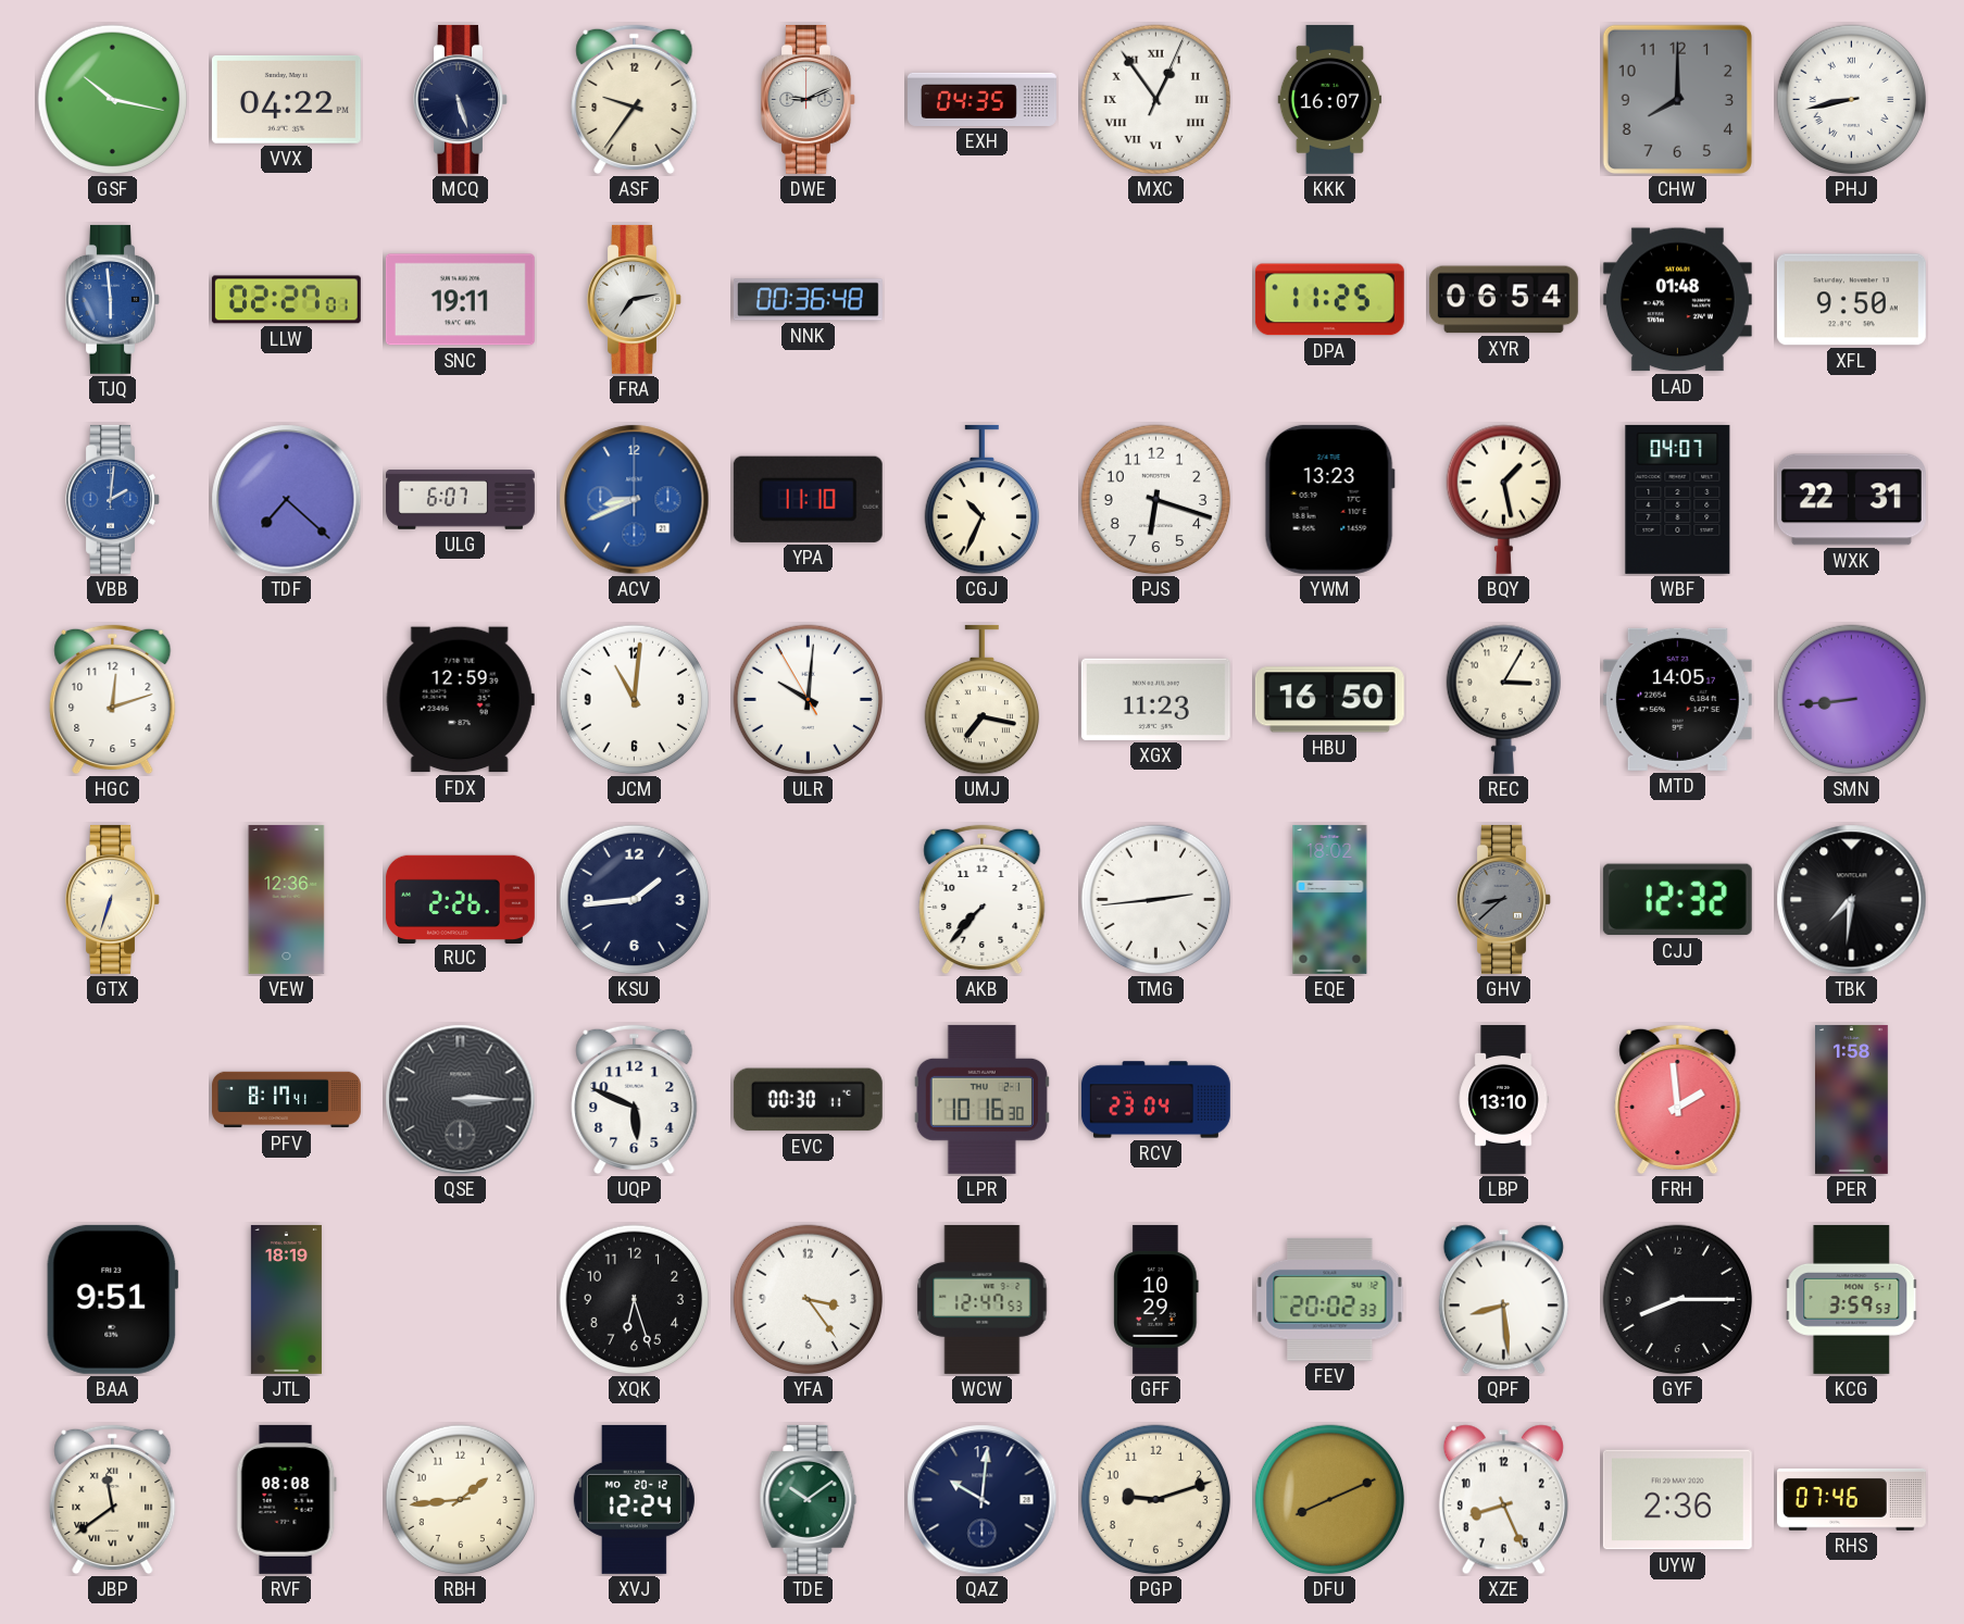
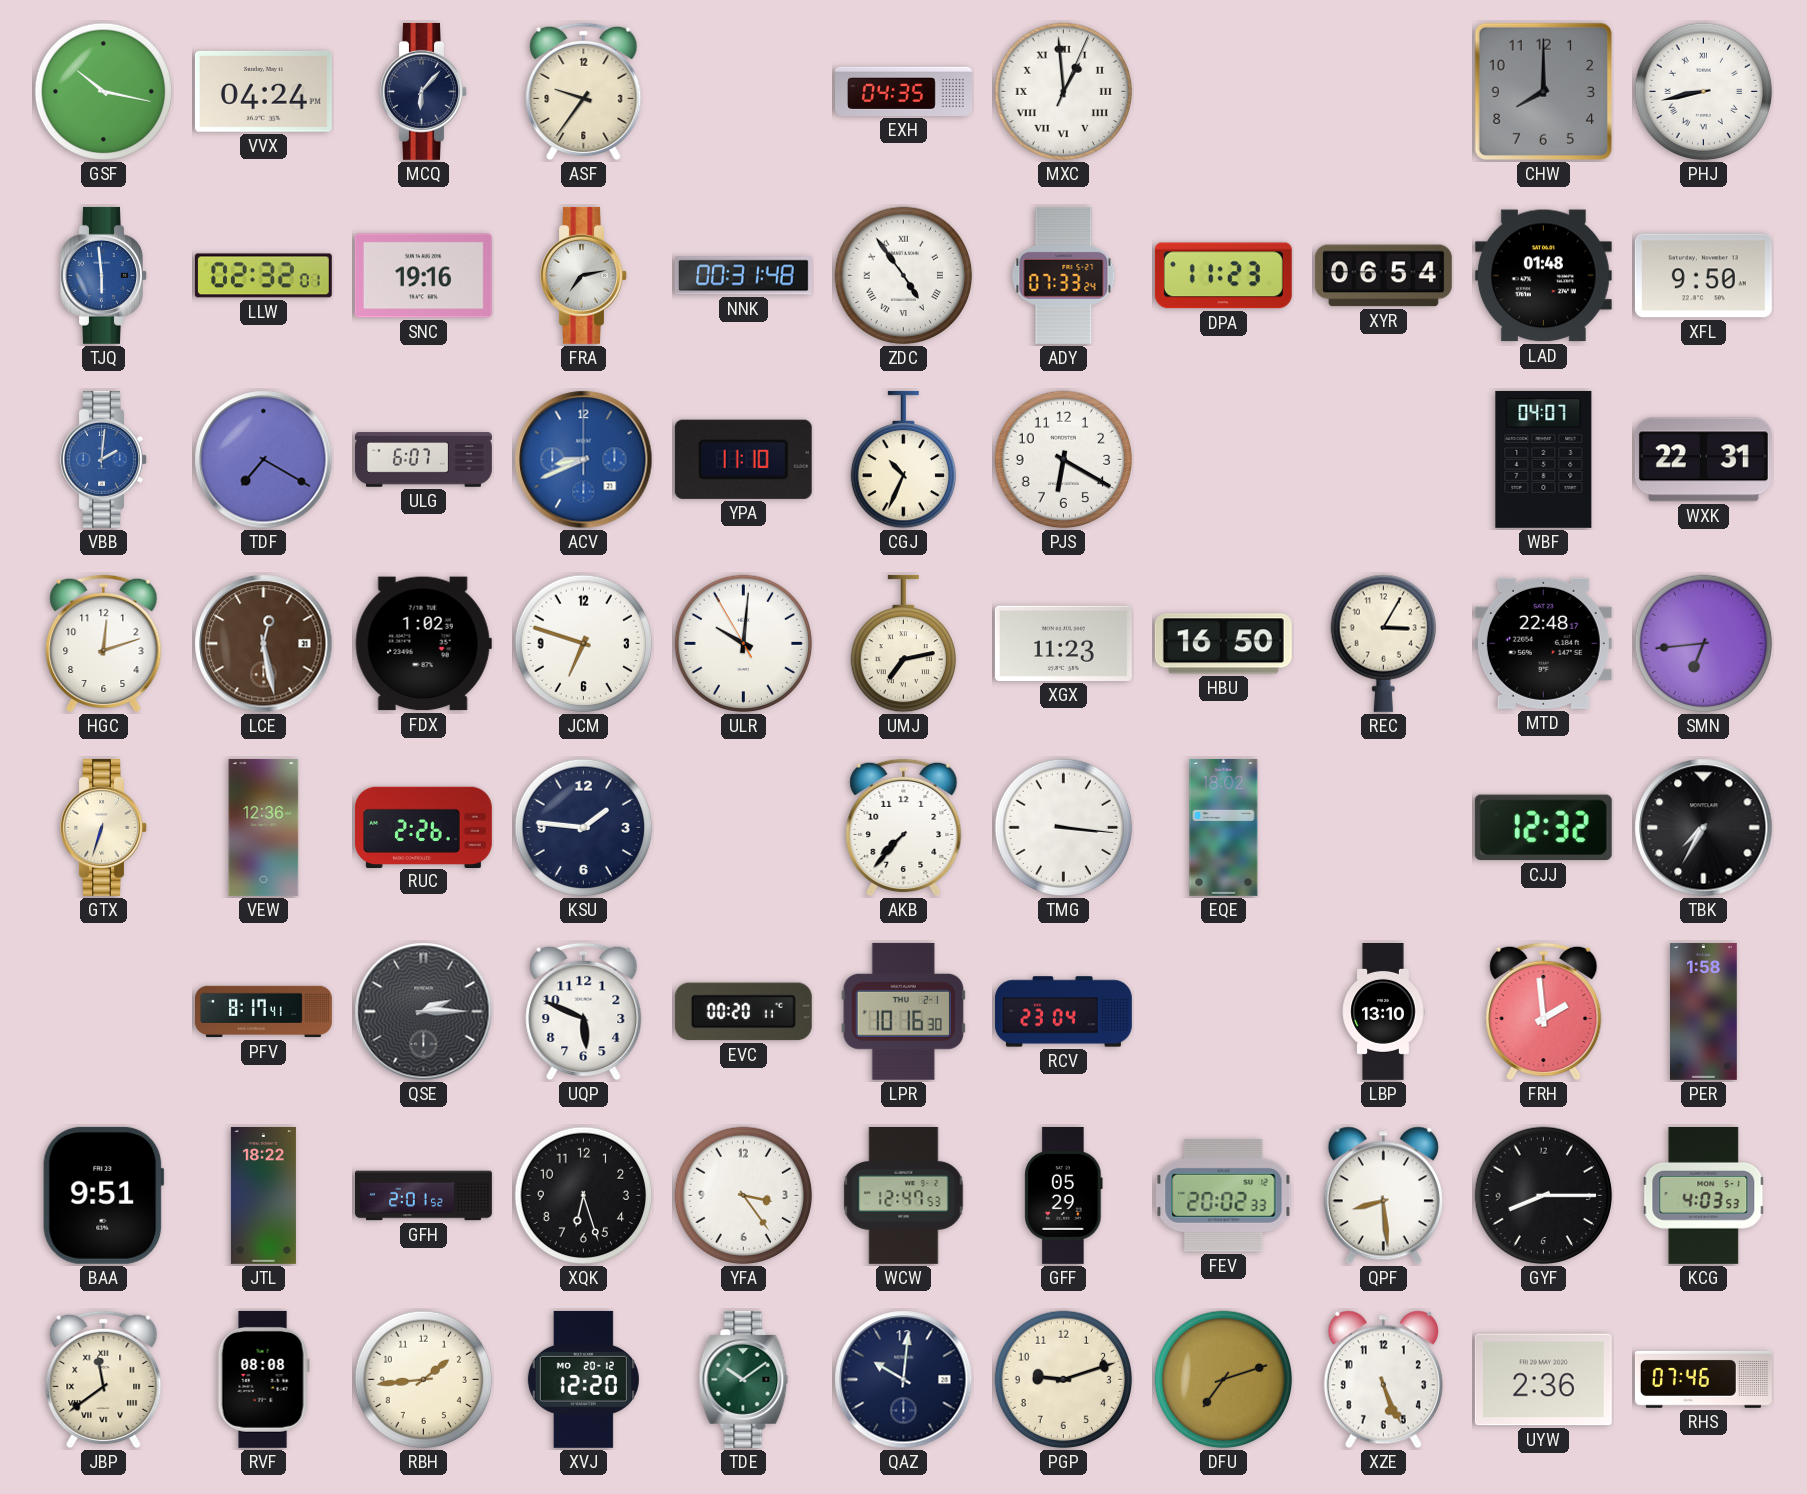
VVX: 04:22 -> 04:24
MCQ: 5:27 -> 6:07
DWE: 9:11 -> none
MXC: 12:54 -> 12:59
KKK: 16:07 -> none
LLW: 02:27 -> 02:32
SNC: 19:11 -> 19:16
NNK: 00:36 -> 00:31
ZDC: none -> 4:54
ADY: none -> 07:33
DPA: 11:25 -> 11:23
TDF: 7:22 -> 7:20
PJS: 6:18 -> 6:20
YWM: 13:23 -> none
BQY: 1:28 -> none
LCE: none -> 12:28
FDX: 12:59 -> 1:02
JCM: 11:01 -> 6:48
UMJ: 7:17 -> 7:13
MTD: 14:05 -> 22:48
SMN: 8:44 -> 6:44
KSU: 1:44 -> 1:46
TMG: 2:44 -> 3:16
GHV: 8:38 -> none
TBK: 7:31 -> 7:35
QSE: 3:15 -> 2:15
EVC: 00:30 -> 00:20
JTL: 18:19 -> 18:22
GFH: none -> 2:01
GFF: 10:29 -> 05:29
KCG: 3:59 -> 4:03
XVJ: 12:24 -> 12:20
DFU: 8:11 -> 7:12
XZE: 8:26 -> 5:26
